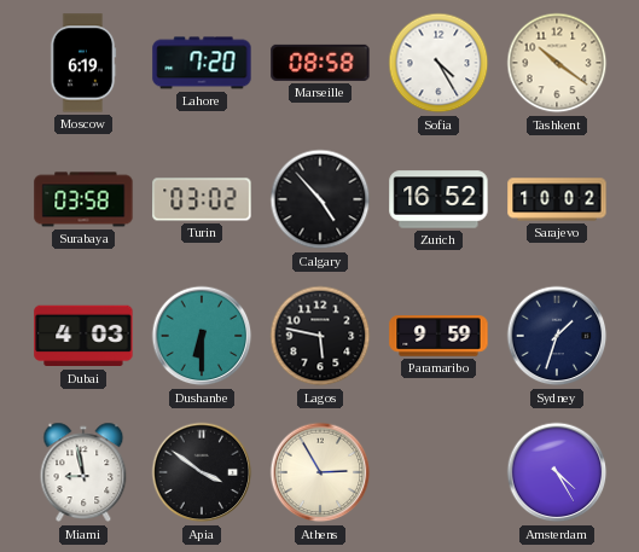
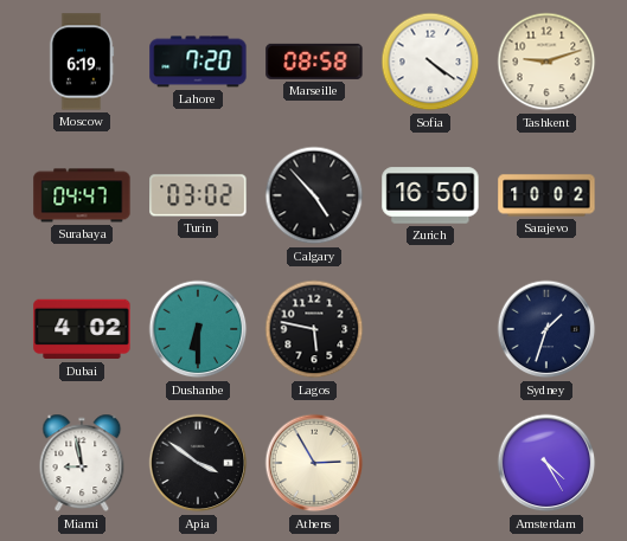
Sofia: 4:25 -> 4:21
Tashkent: 10:21 -> 9:12
Surabaya: 03:58 -> 04:47
Zurich: 16:52 -> 16:50
Dubai: 4:03 -> 4:02
Paramaribo: 9:59 -> none
